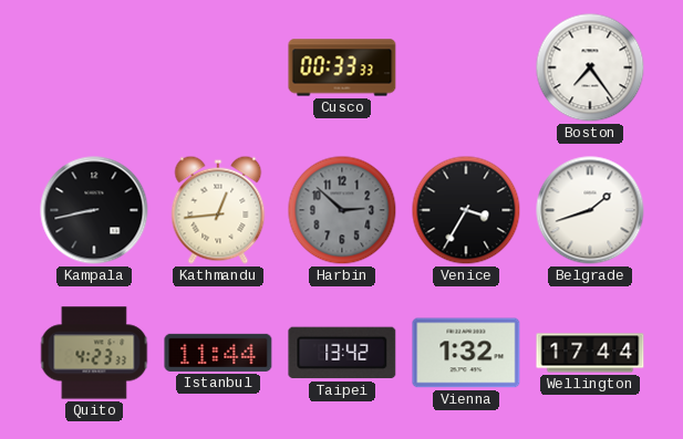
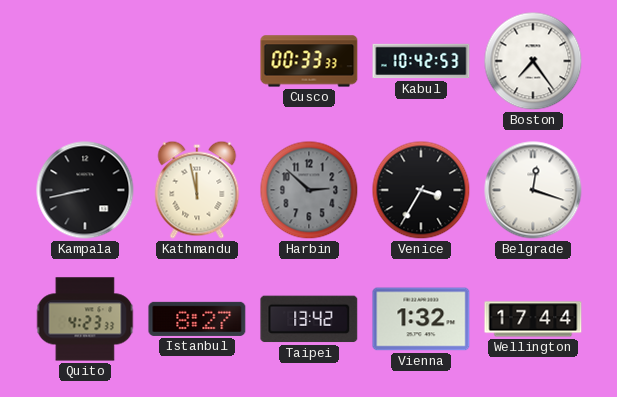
Kabul: none -> 10:42
Kathmandu: 12:44 -> 11:58
Belgrade: 1:42 -> 12:18
Istanbul: 11:44 -> 8:27
